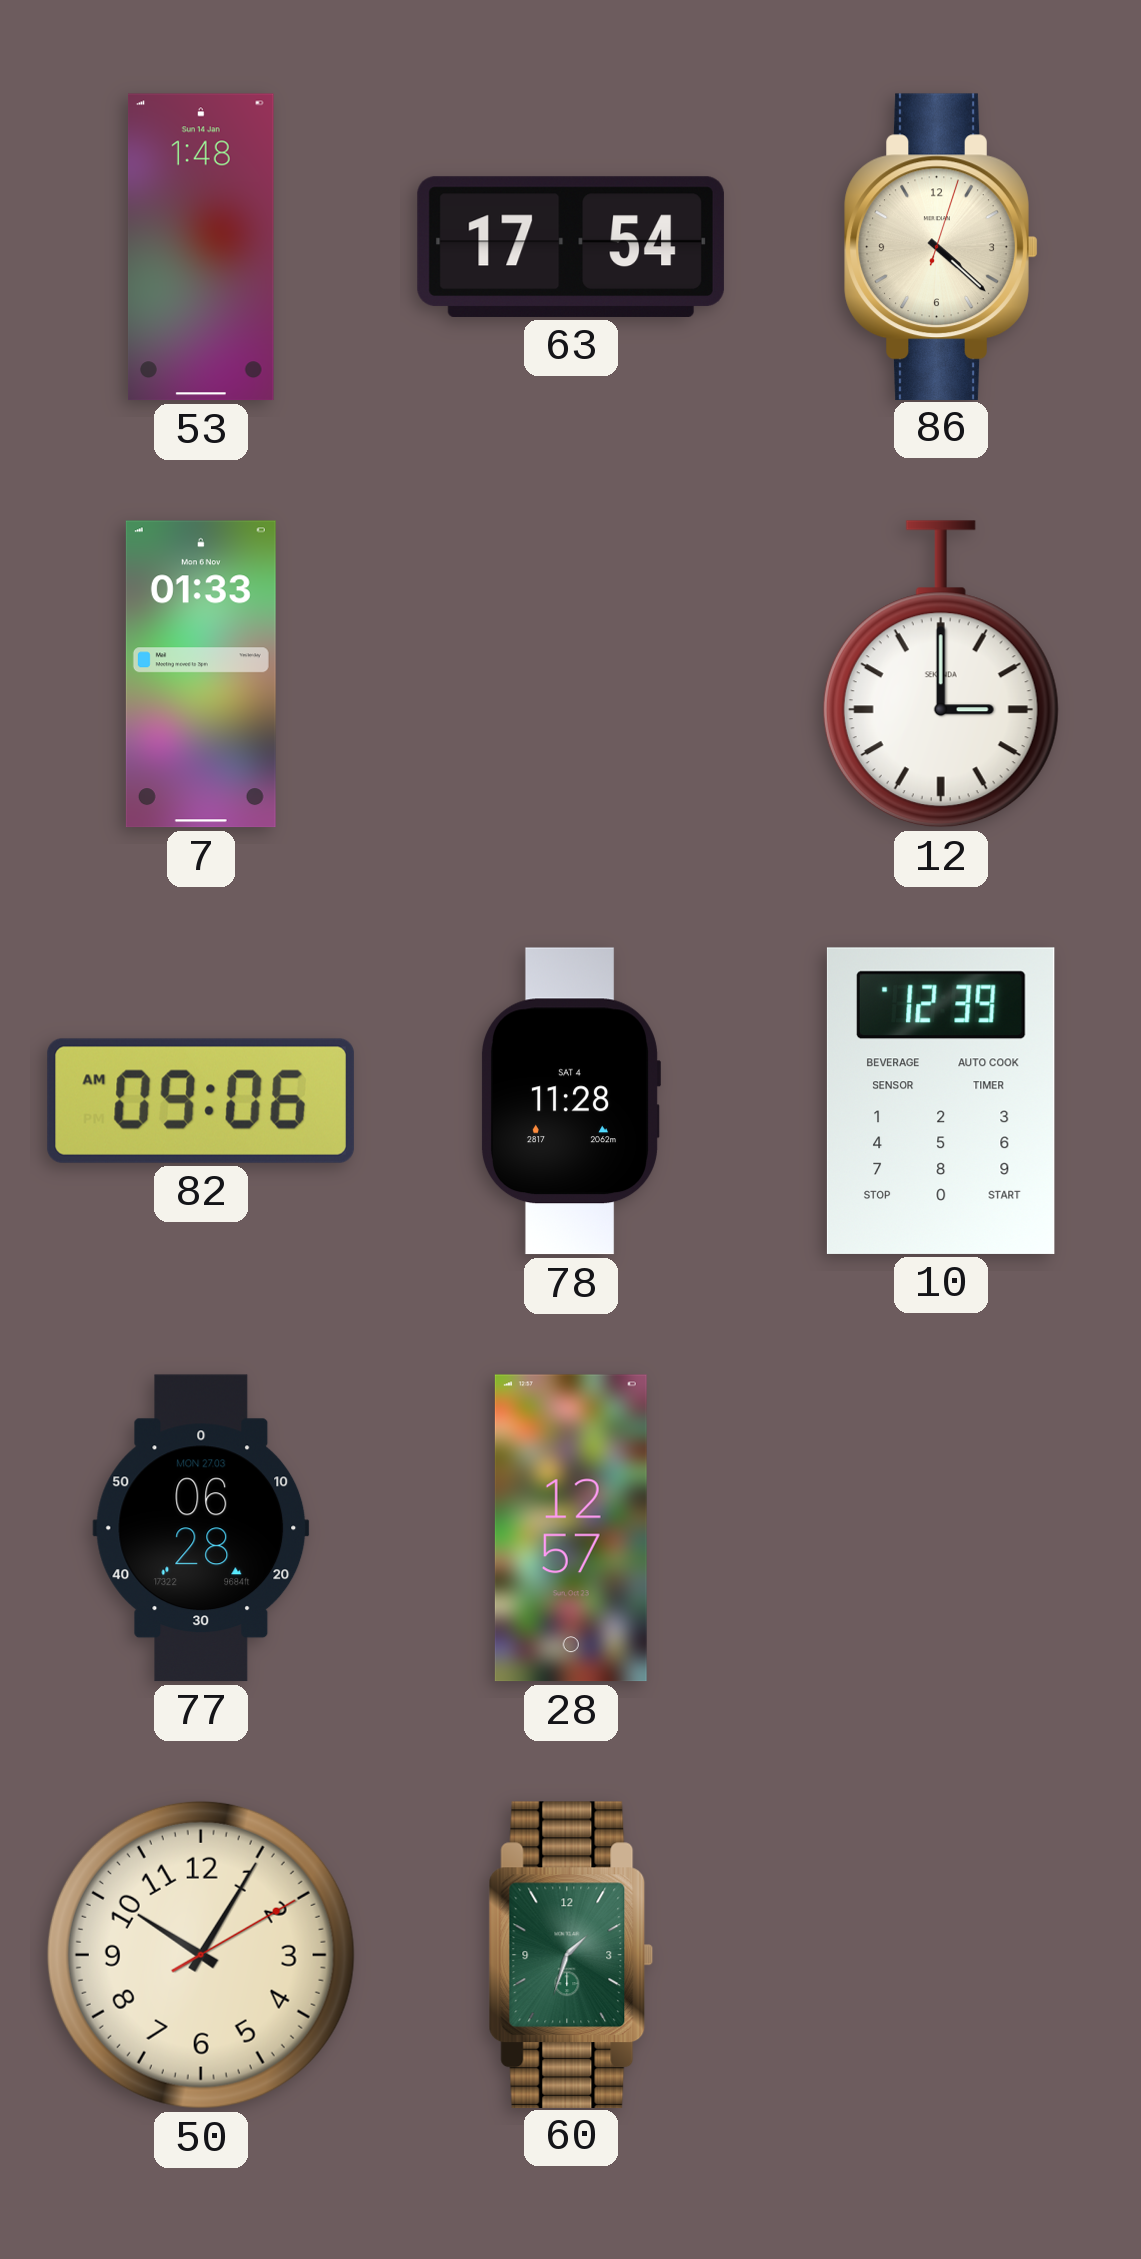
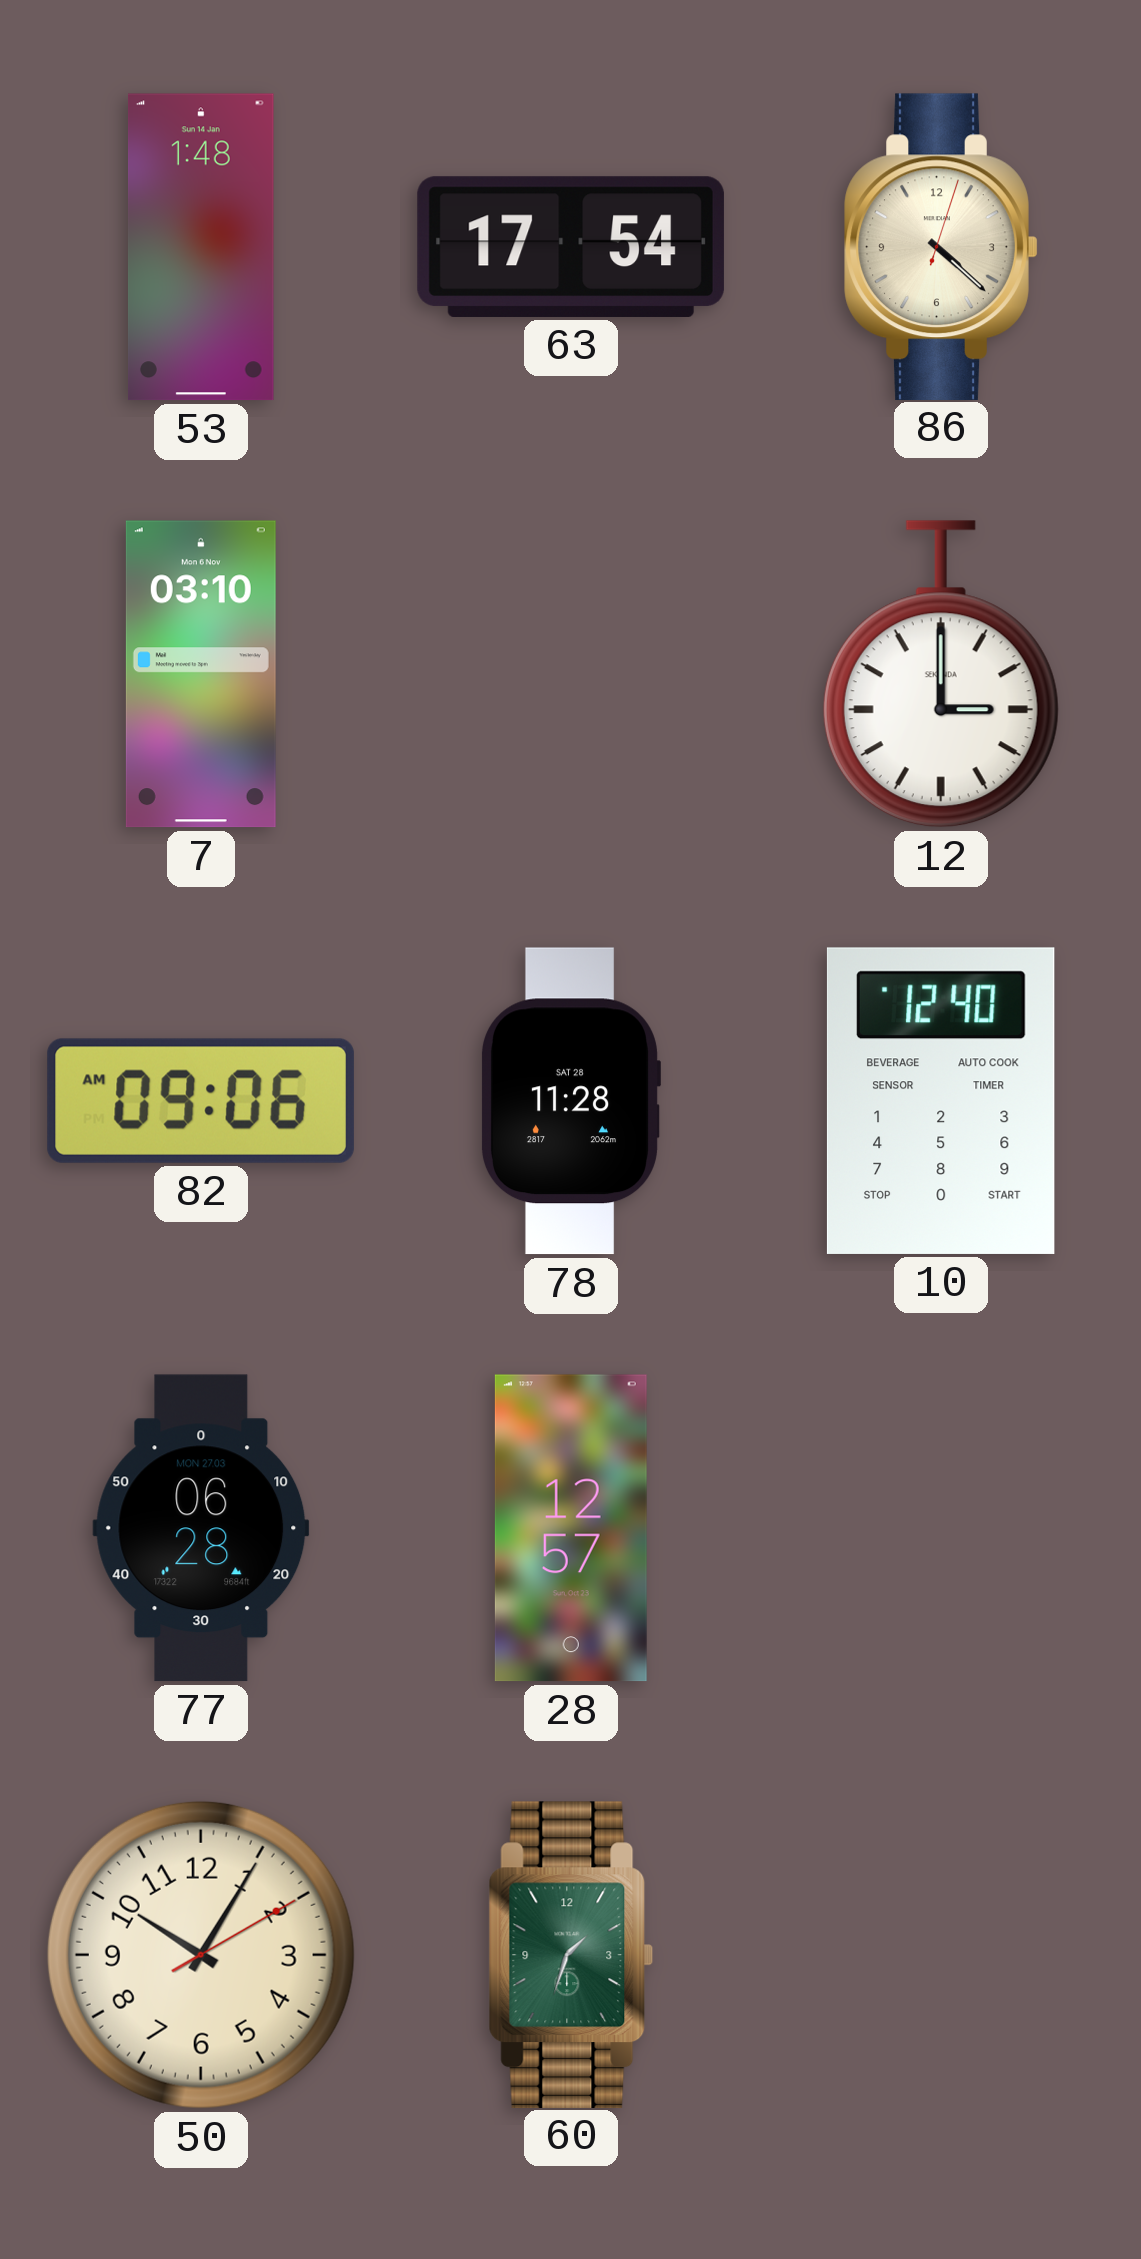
7: 01:33 -> 03:10
78 date: SAT 4 -> SAT 28
10: 12:39 -> 12:40
